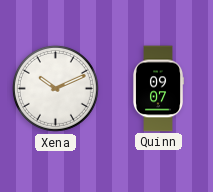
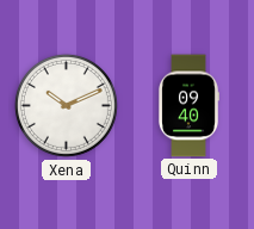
Quinn: 09:07 -> 09:40
